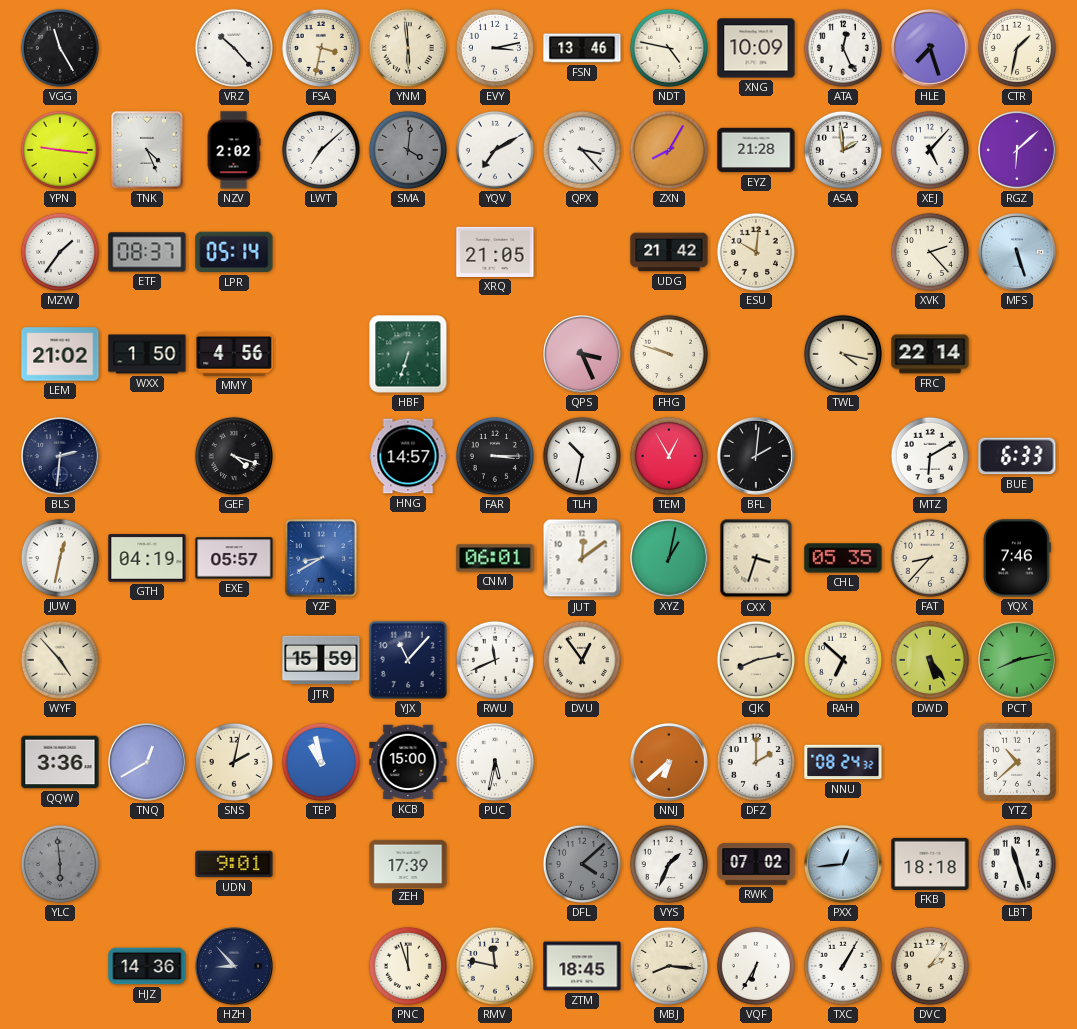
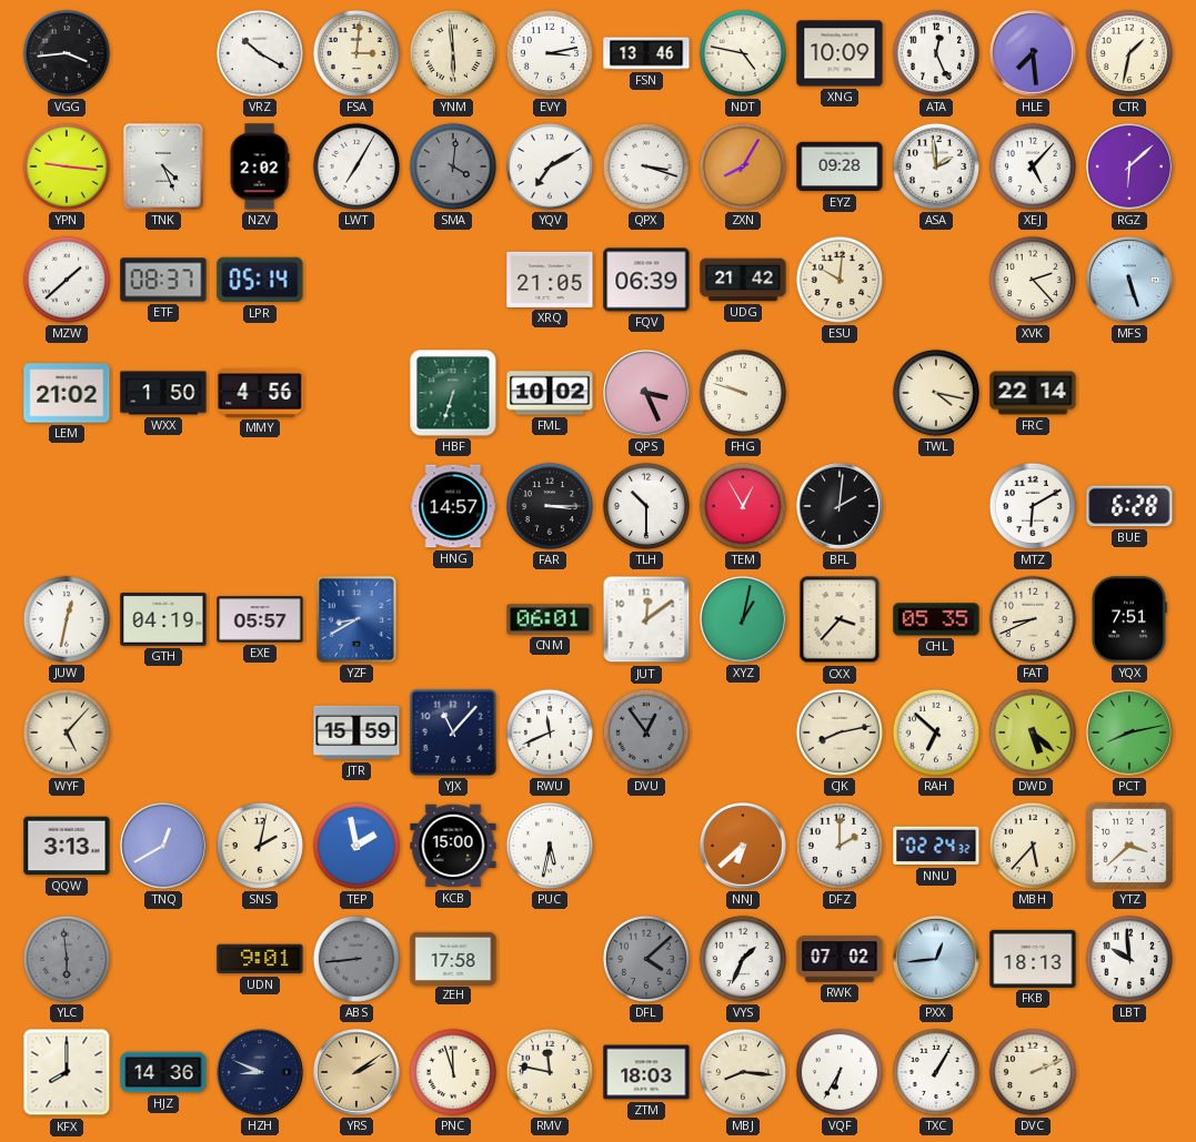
VGG: 11:25 -> 3:44
VRZ: 10:23 -> 10:20
FSA: 3:32 -> 3:01
HLE: 7:27 -> 7:29
LWT: 7:08 -> 7:05
QPX: 3:23 -> 3:18
EYZ: 21:28 -> 09:28
MZW: 1:36 -> 1:38
FQV: none -> 06:39
FML: none -> 10:02
BLS: 2:31 -> none
GEF: 4:18 -> none
TLH: 10:32 -> 10:30
BUE: 6:33 -> 6:28
CXX: 3:33 -> 3:37
FAT: 8:37 -> 8:41
YQX: 7:46 -> 7:51
WYF: 4:53 -> 5:07
DVU dial: cream -> grey
DWD: 5:24 -> 5:22
QQW: 3:36 -> 3:13
TEP: 10:58 -> 1:58
NNU: 08:24 -> 02:24
MBH: none -> 5:37
YTZ: 10:38 -> 3:38
ABS: none -> 8:44
ZEH: 17:39 -> 17:58
FKB: 18:18 -> 18:13
LBT: 11:27 -> 9:59
KFX: none -> 8:00
HZH: 8:53 -> 8:49
YRS: none -> 2:09
ZTM: 18:45 -> 18:03
DVC: 2:06 -> 2:11
